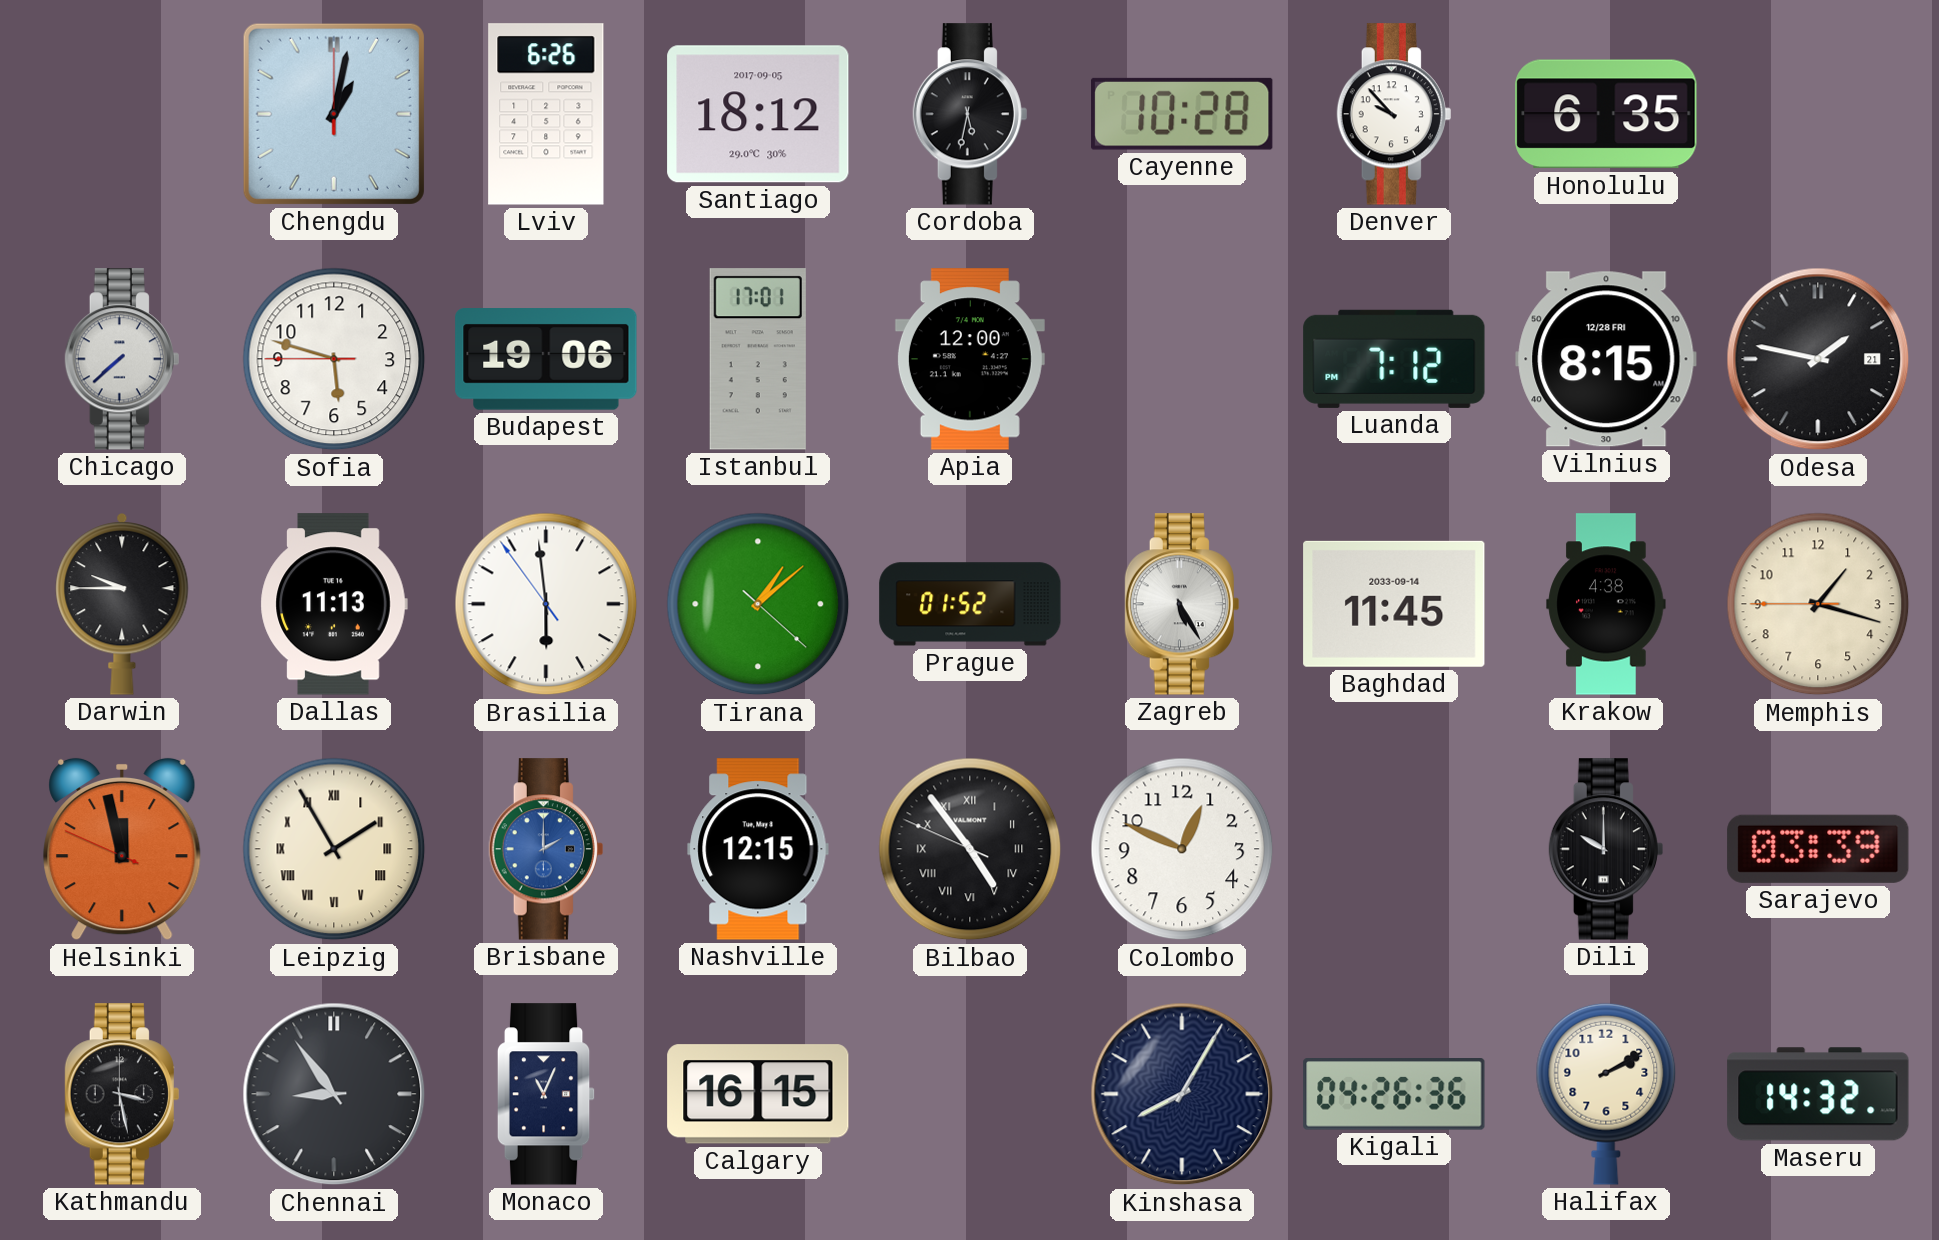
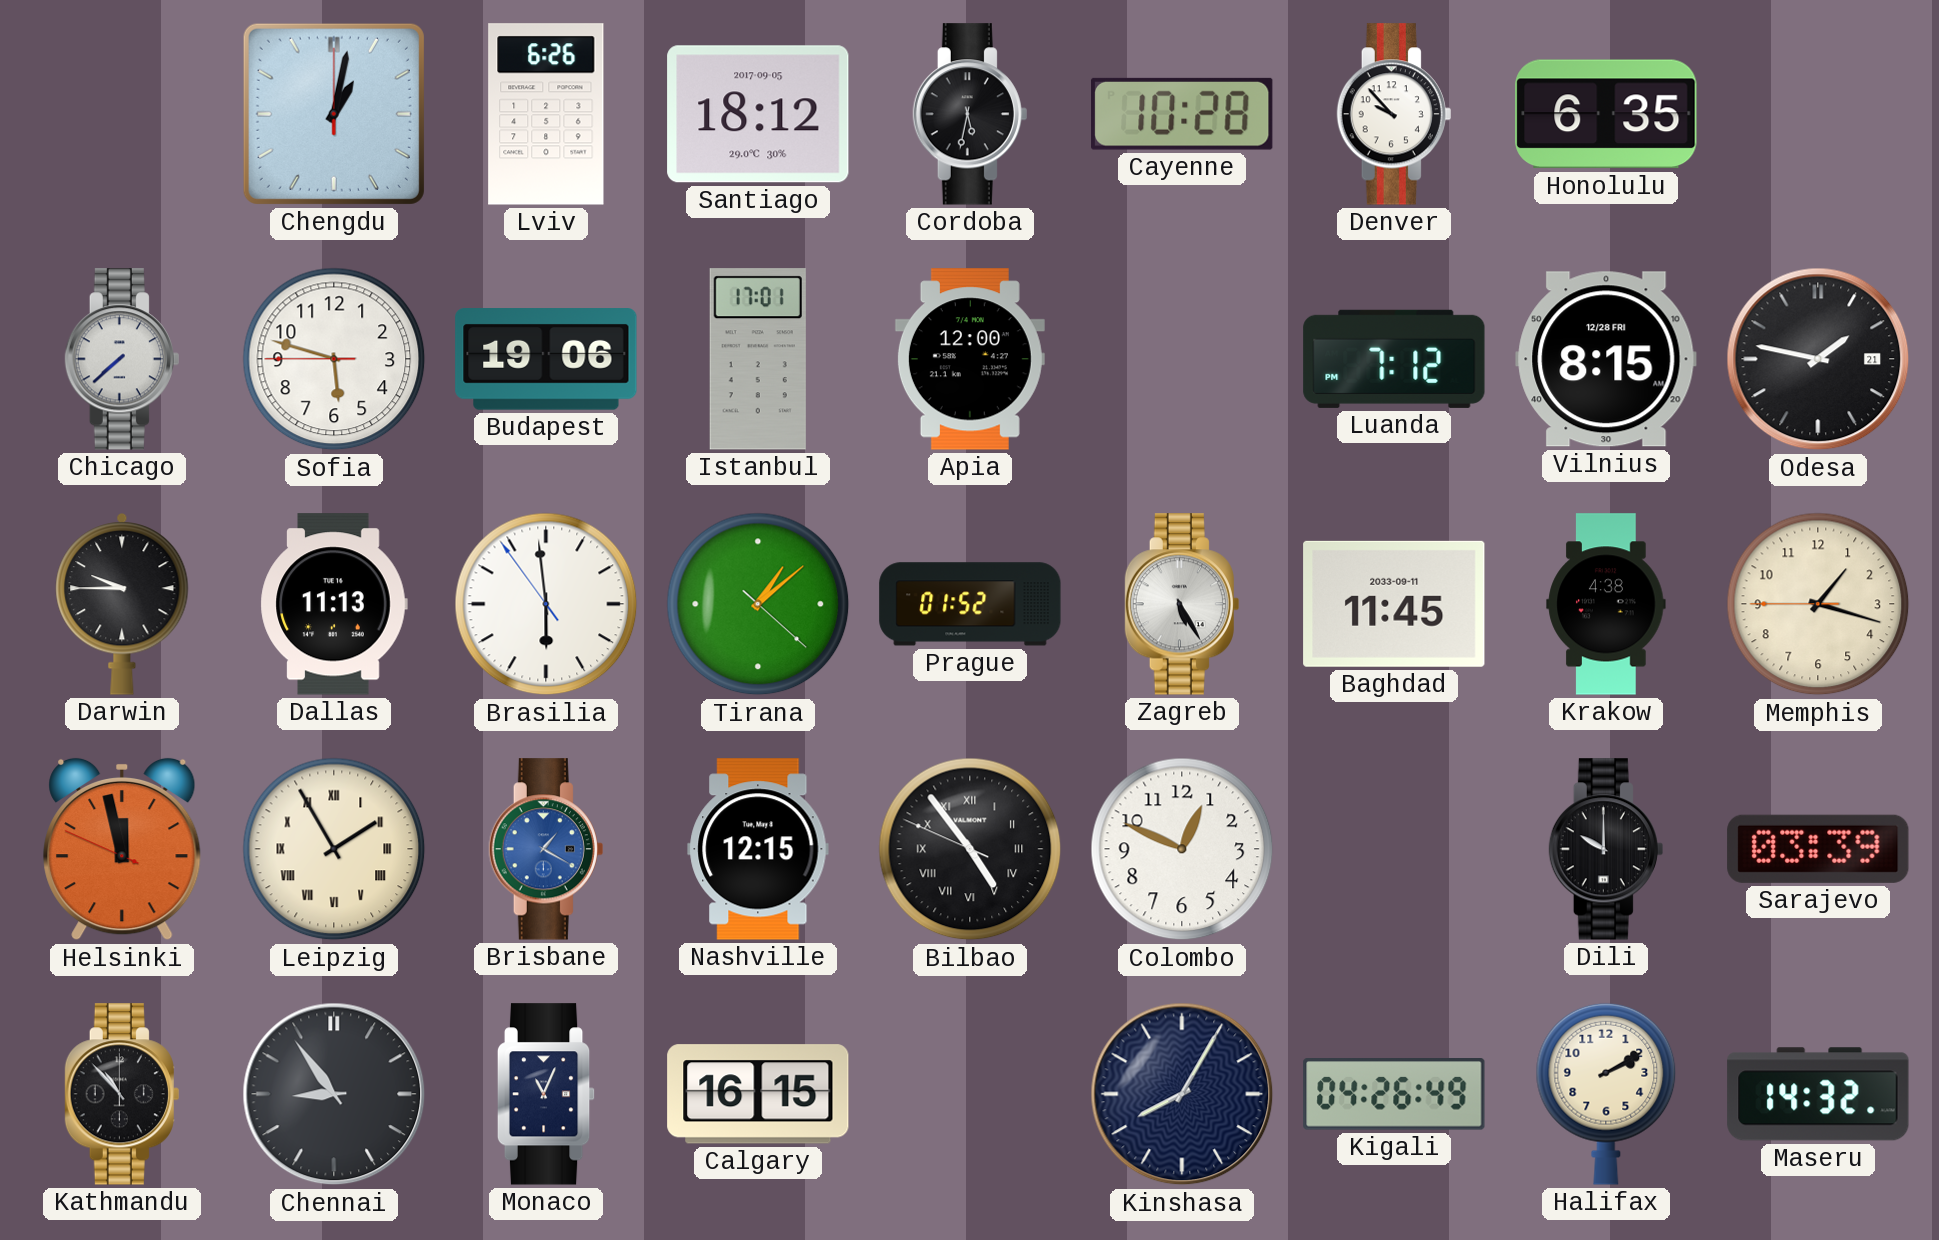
Baghdad date: 2033-09-14 -> 2033-09-11
Brisbane: 2:00 -> 1:20
Kathmandu: 3:28 -> 10:53
Kigali: 04:26:36 -> 04:26:49
